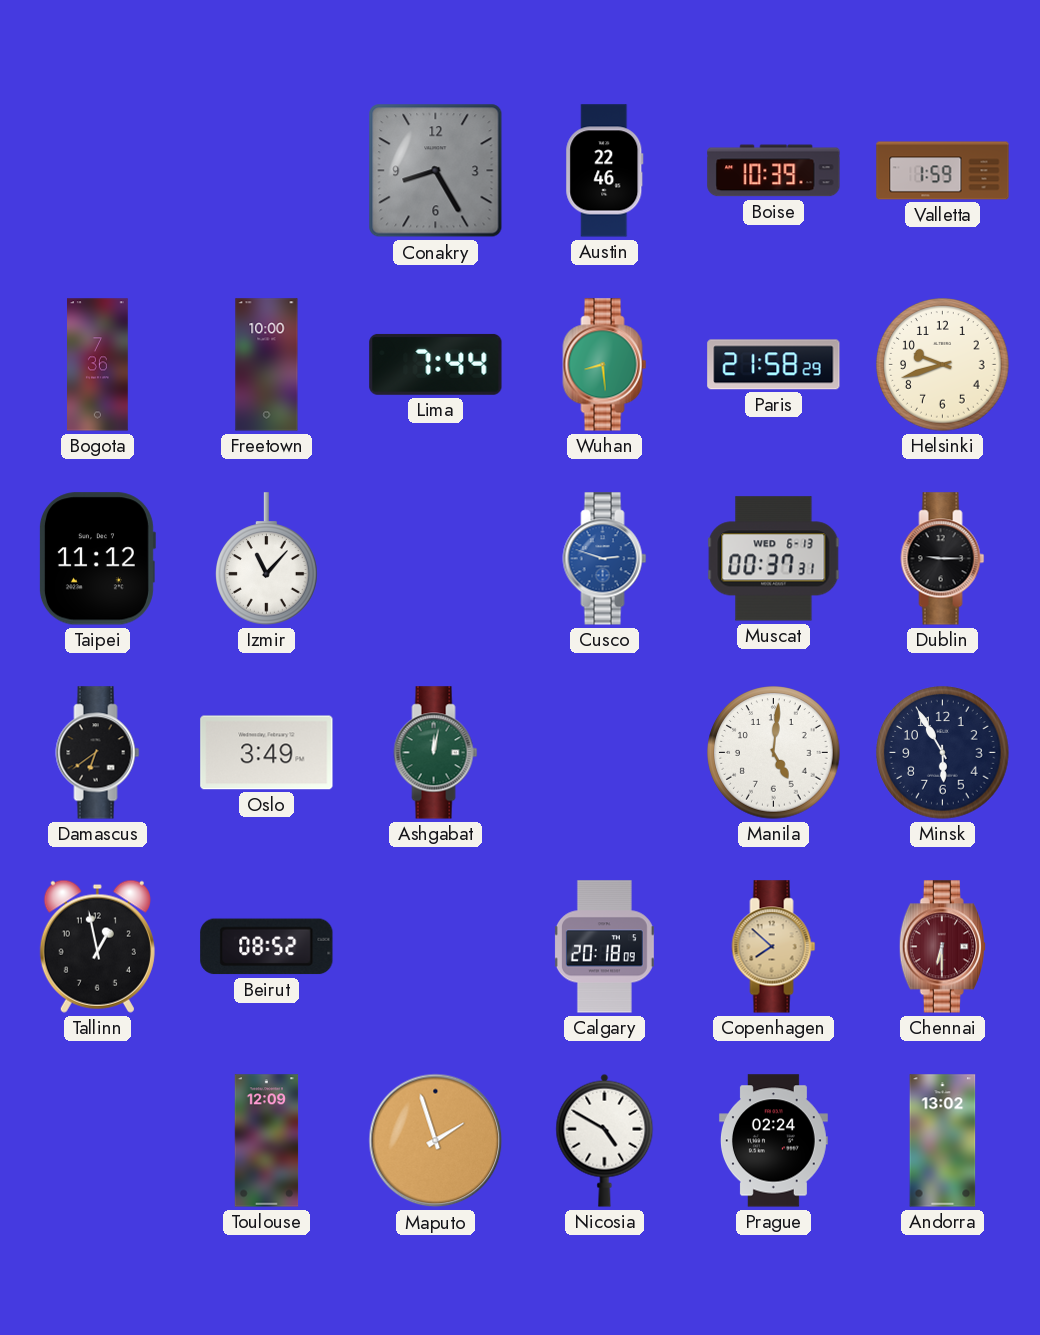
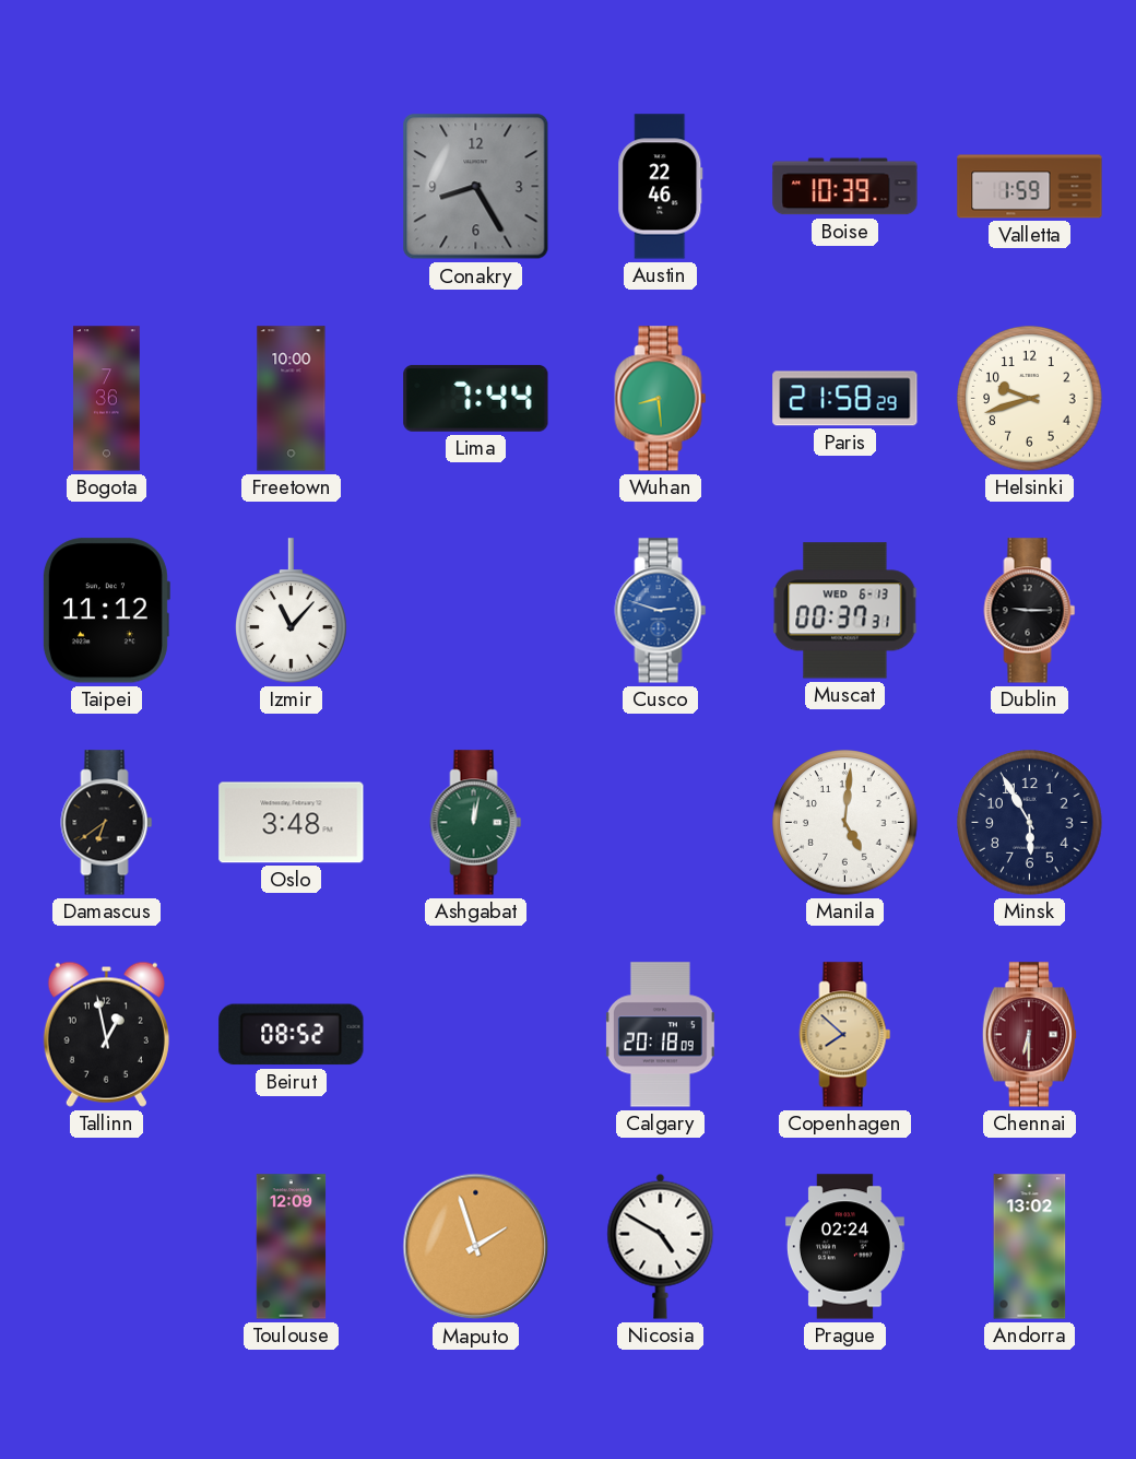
Oslo: 3:49 -> 3:48
